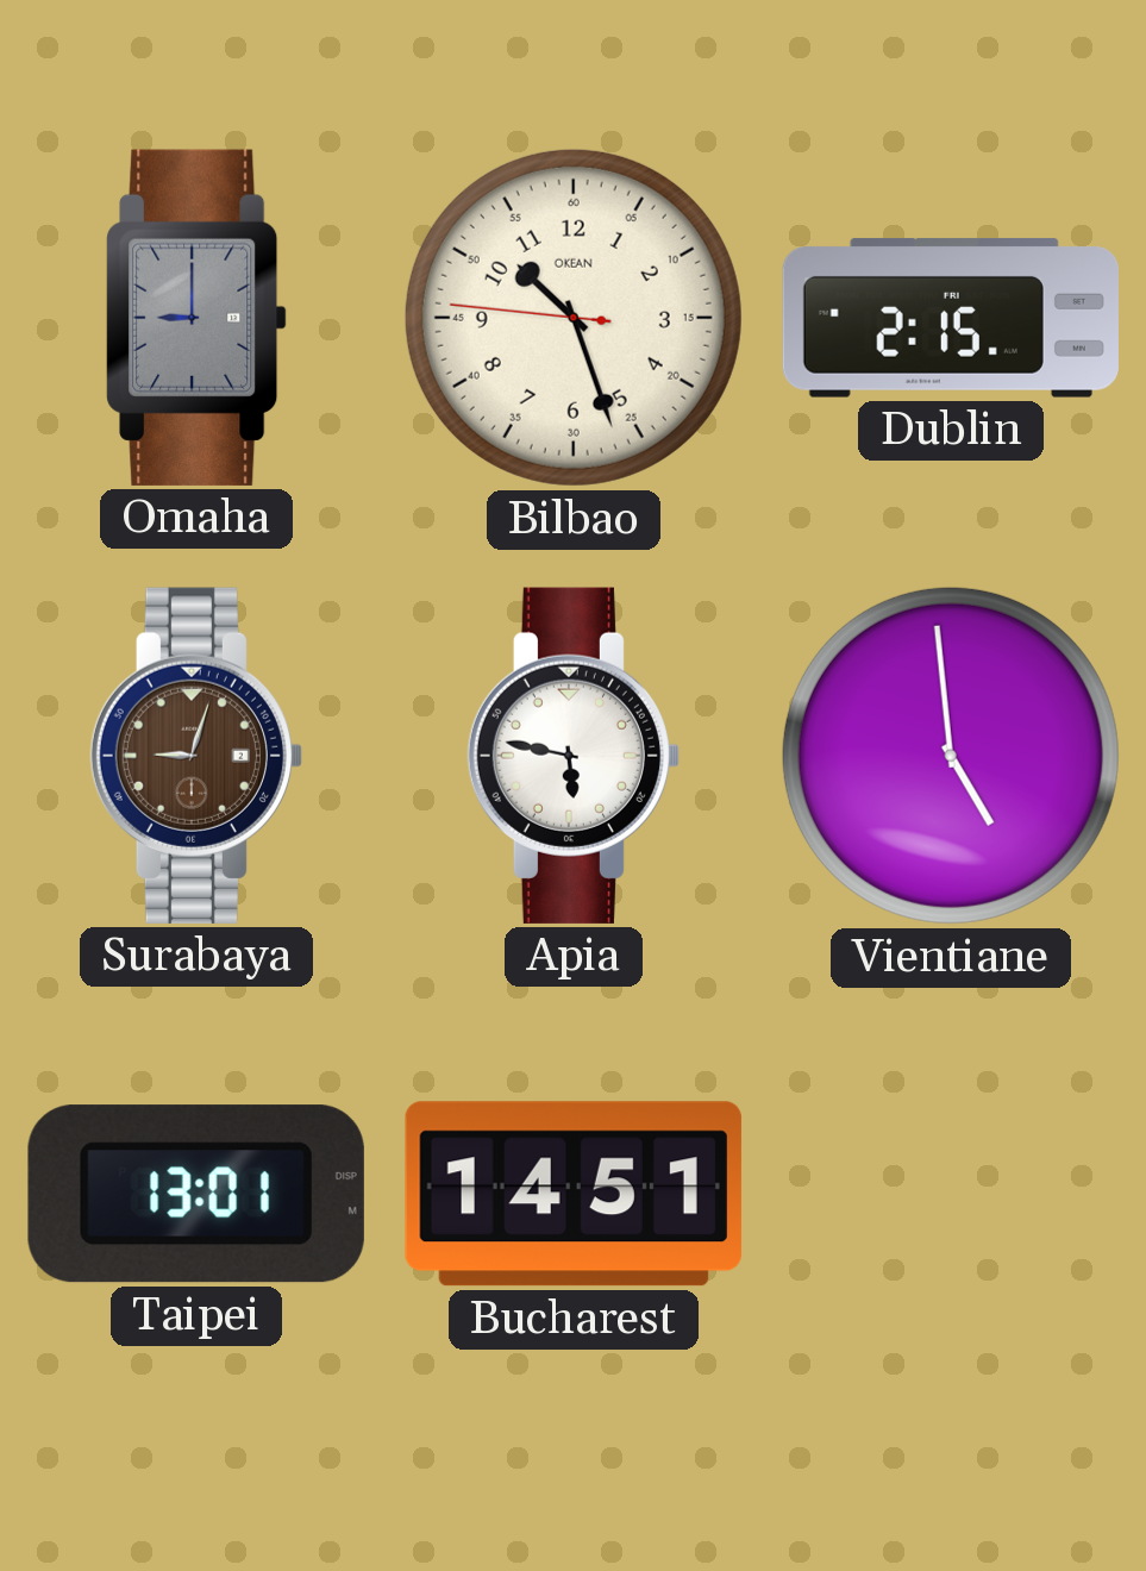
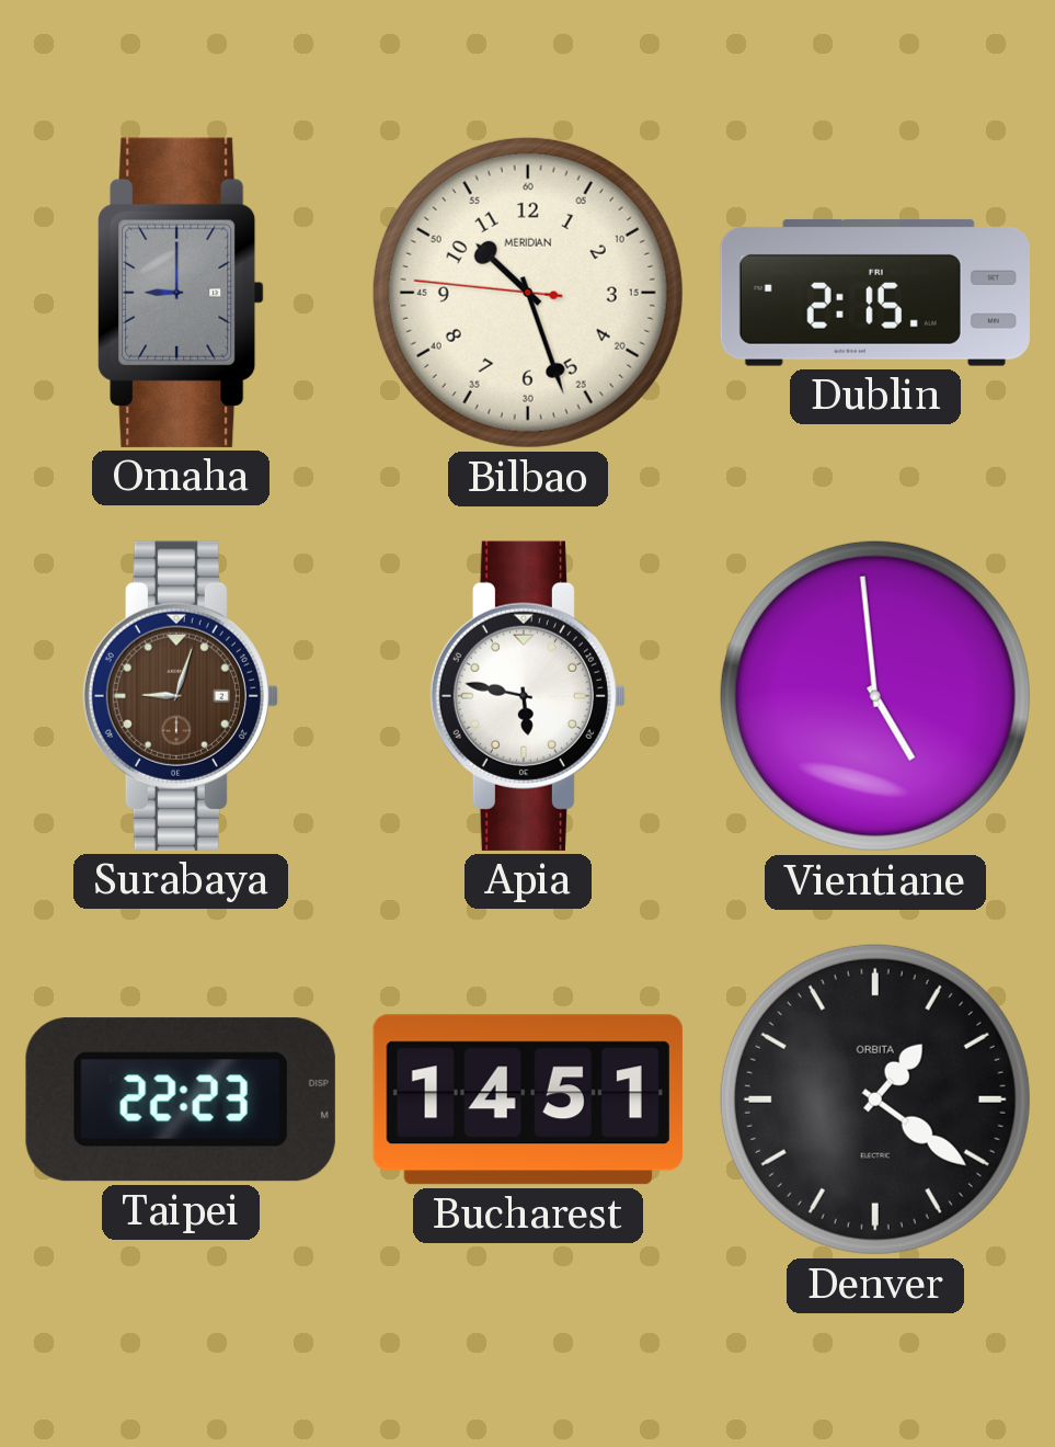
Bilbao brand: OKEAN -> MERIDIAN
Taipei: 13:01 -> 22:23
Denver: none -> 1:21
